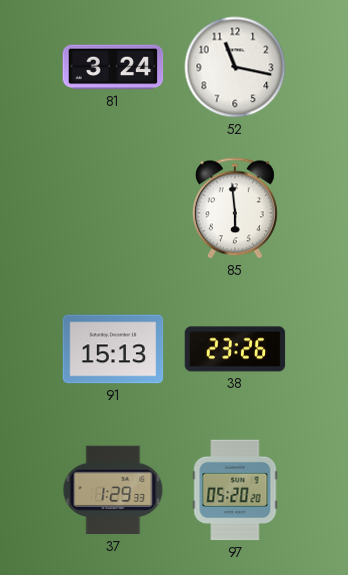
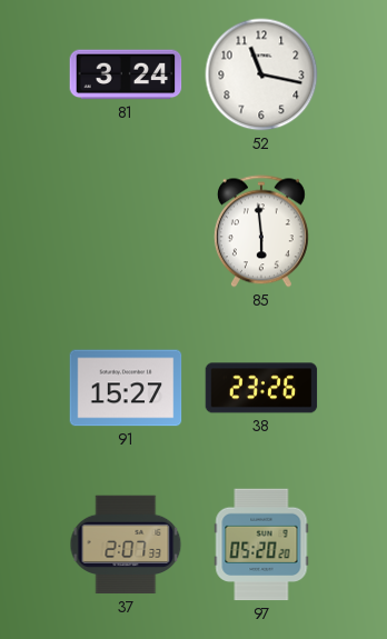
91: 15:13 -> 15:27
37: 1:29 -> 2:07
